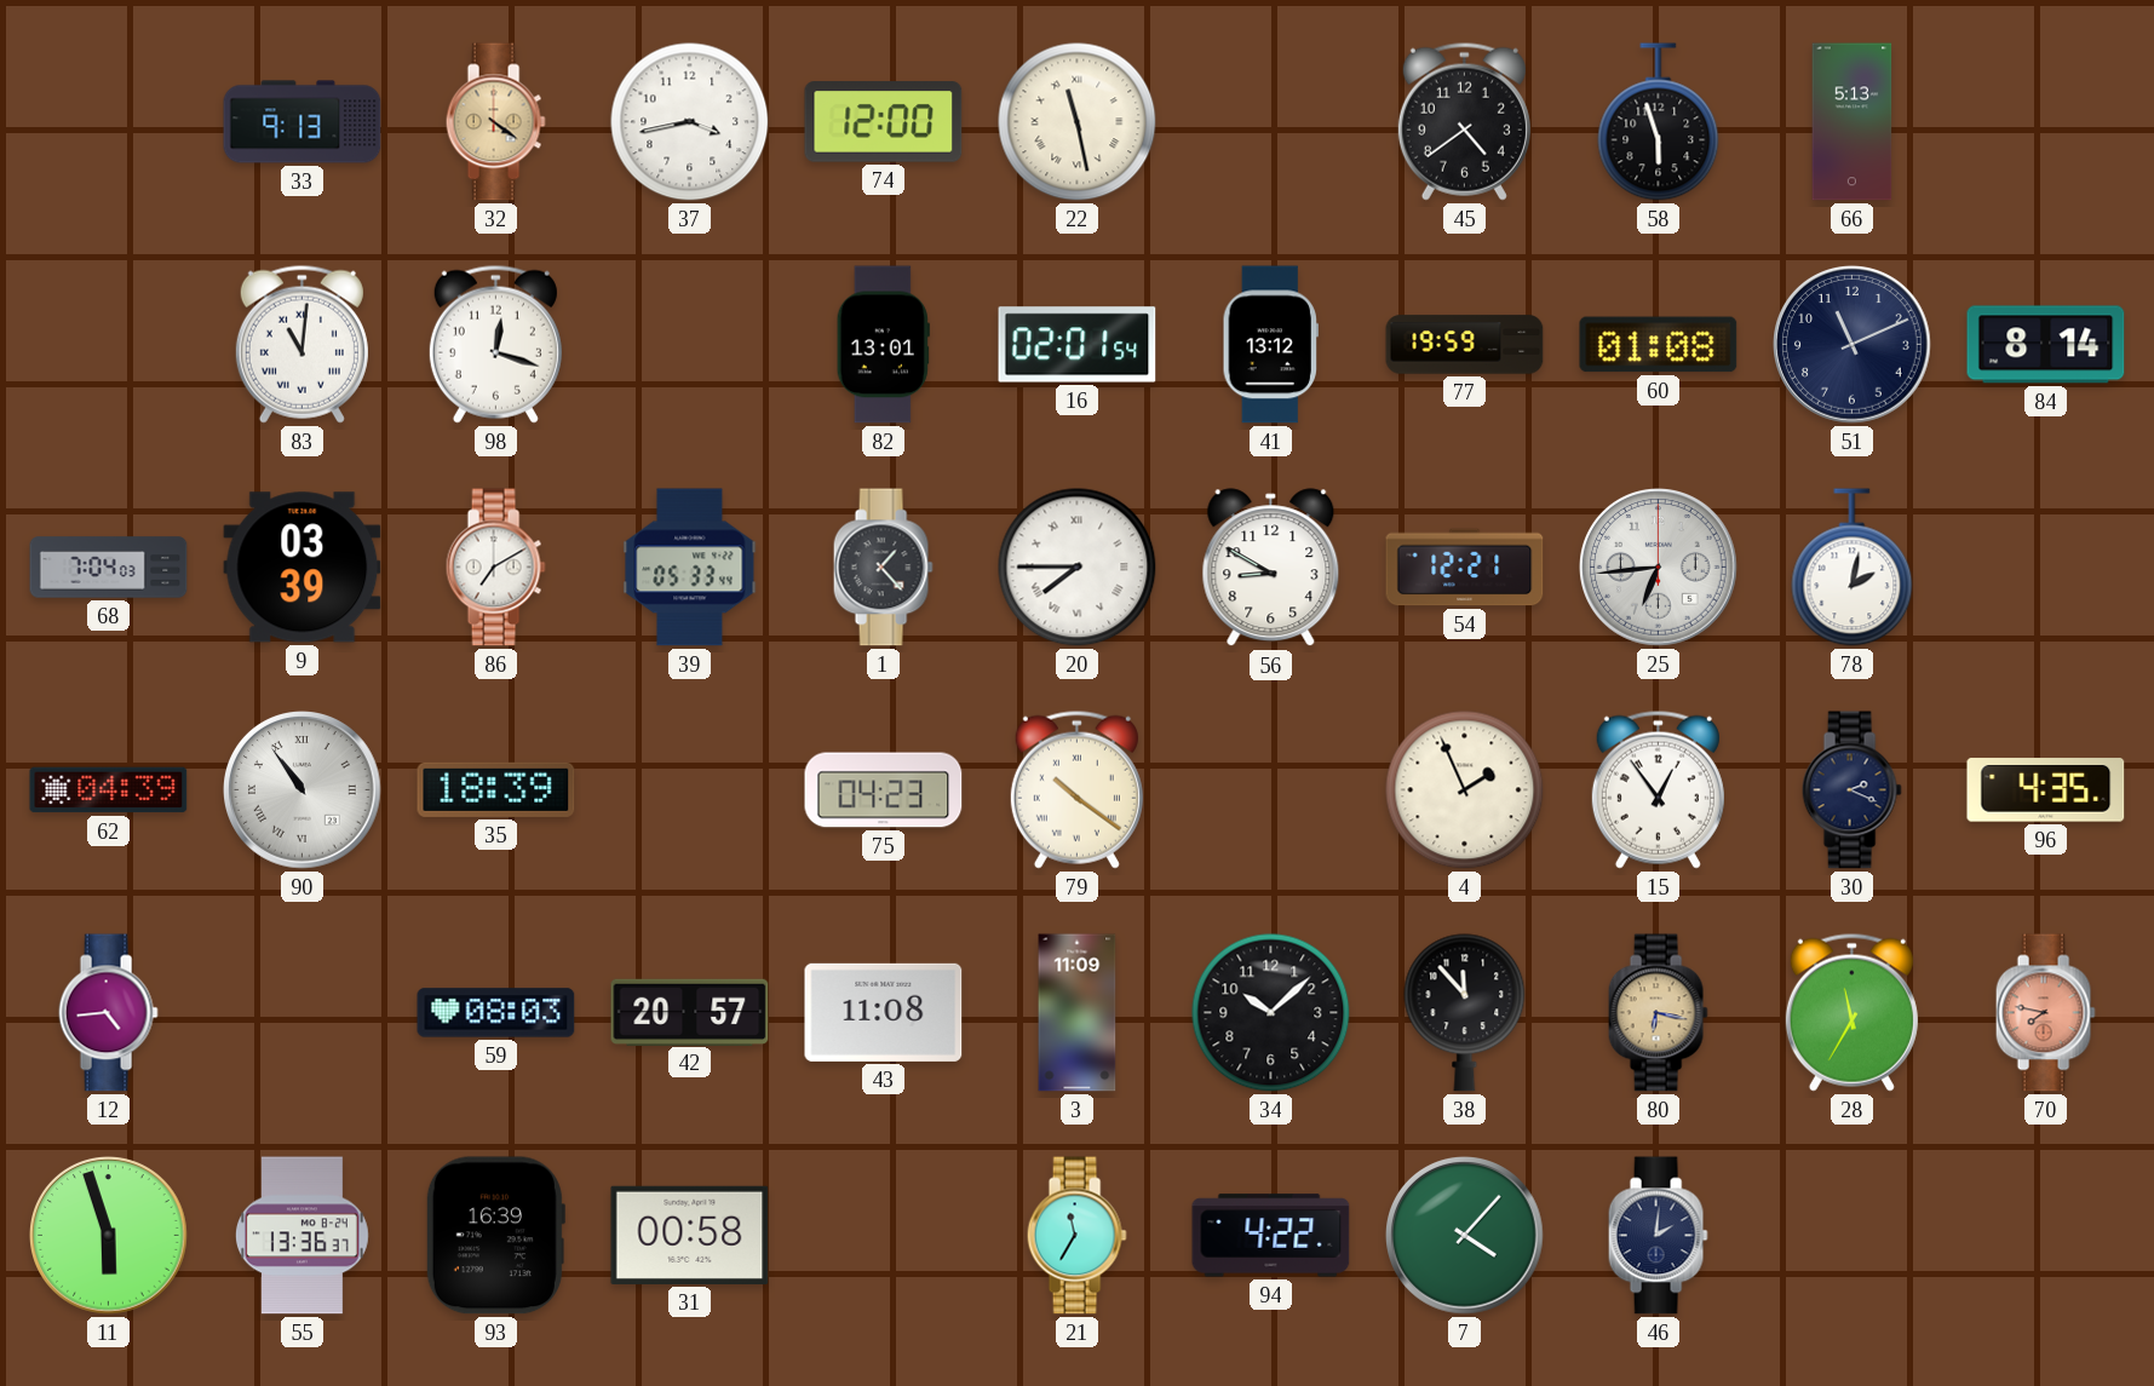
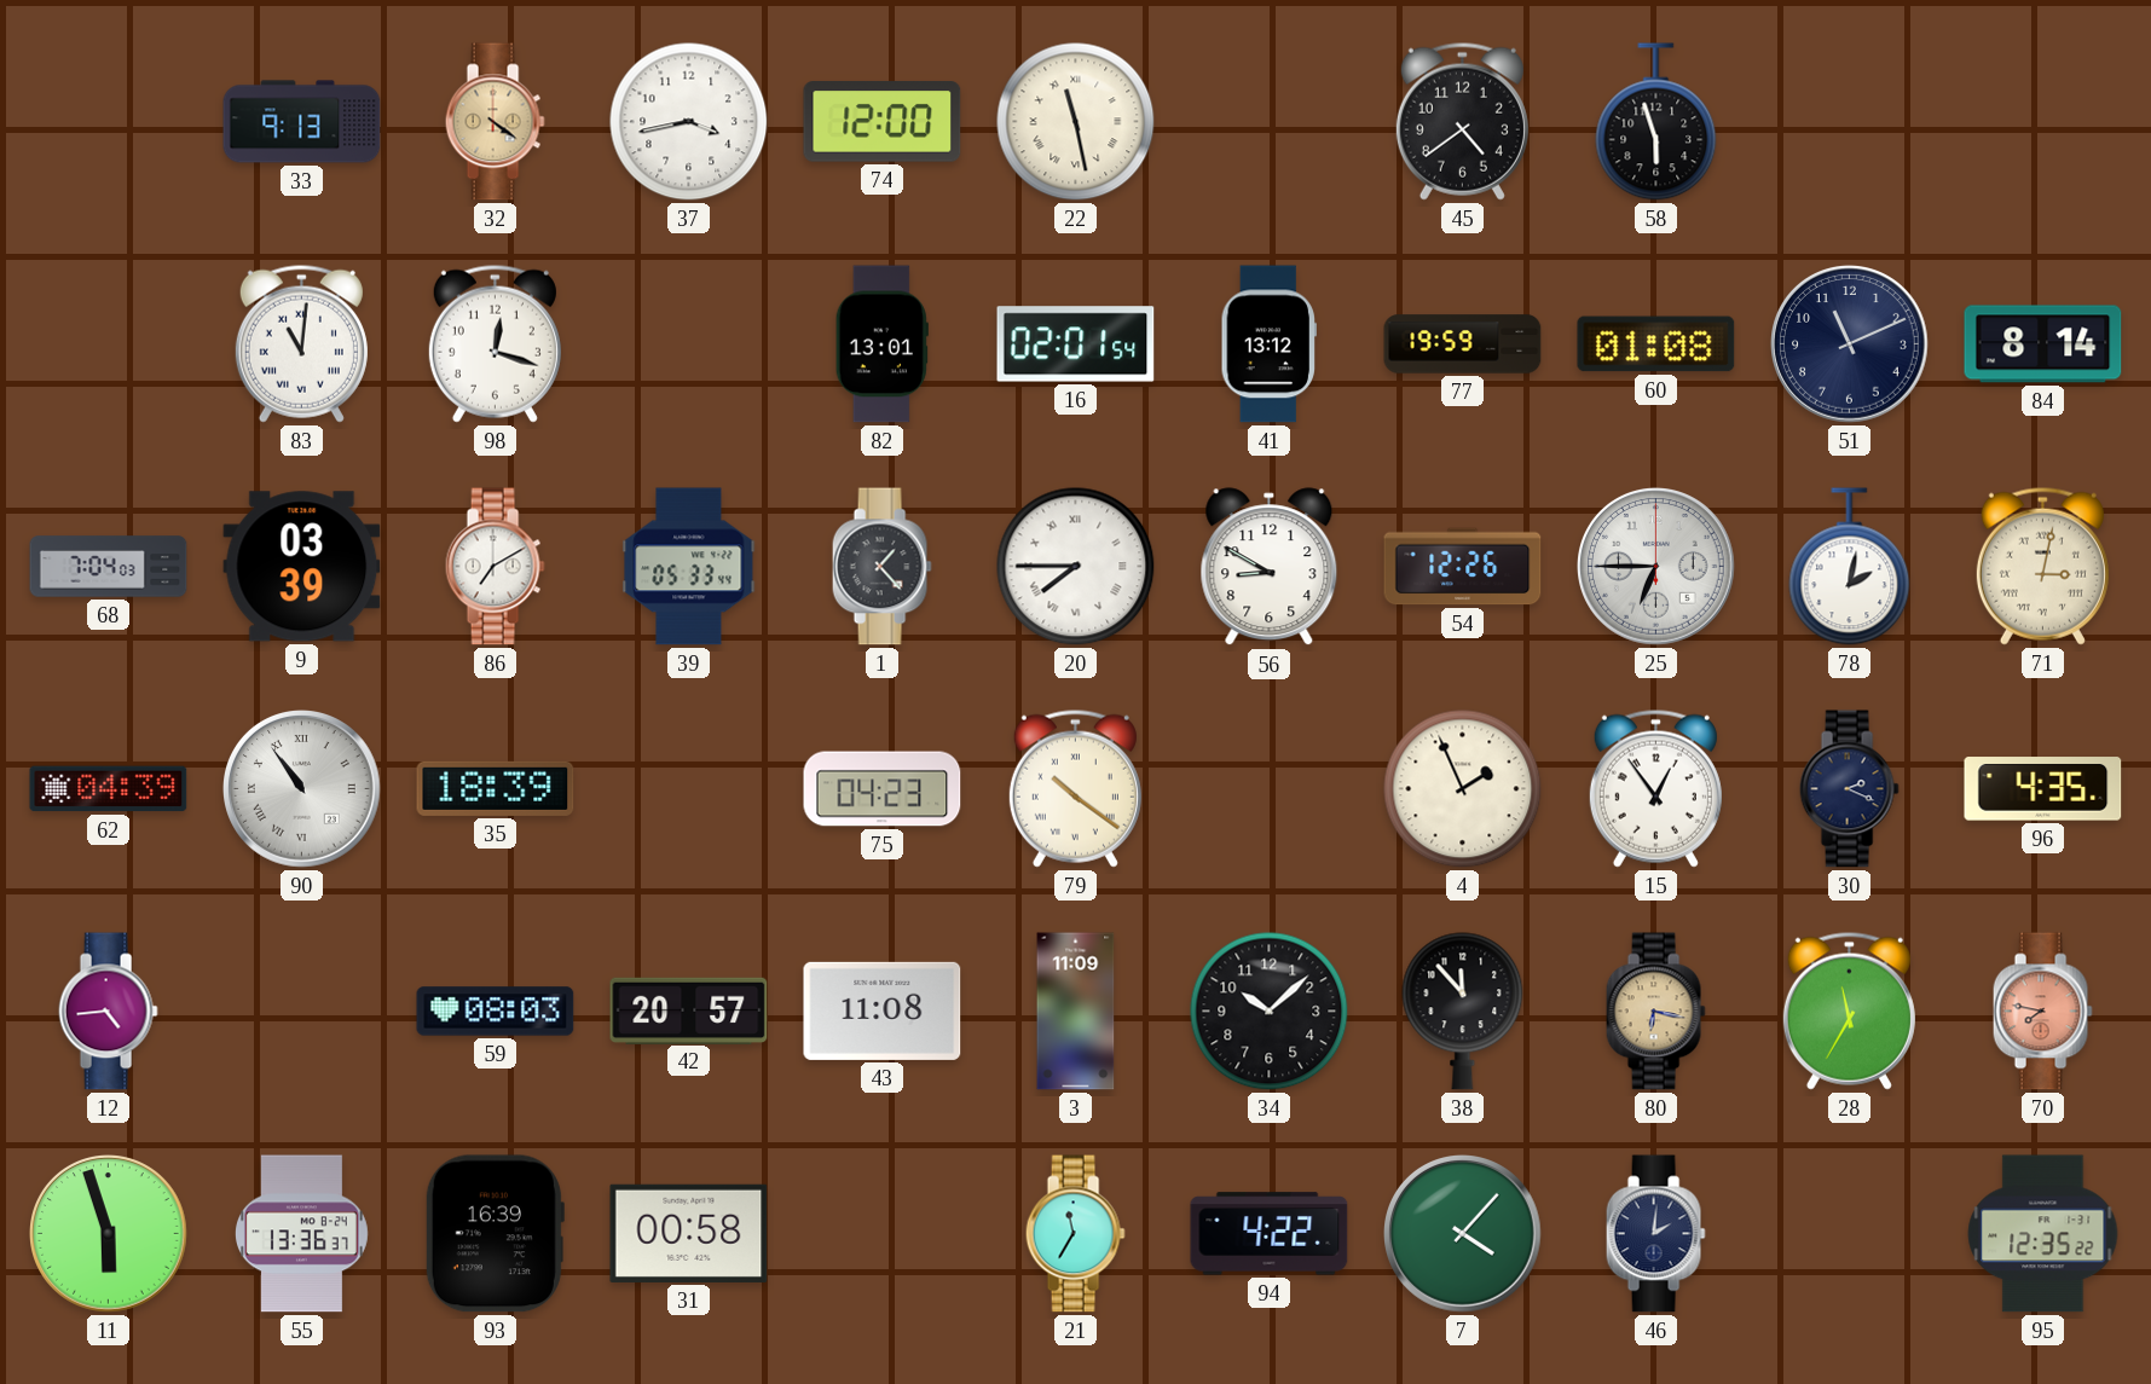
66: 5:13 -> none
54: 12:21 -> 12:26
25: 6:44 -> 6:45
71: none -> 3:02
95: none -> 12:35
